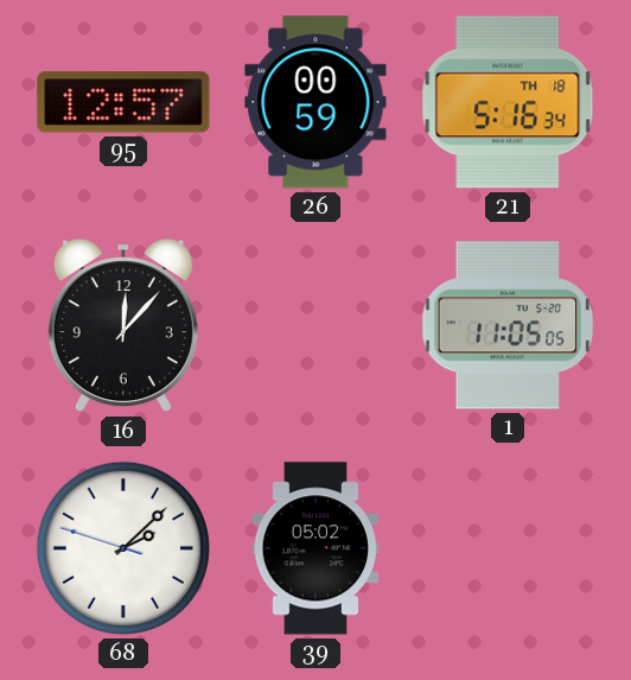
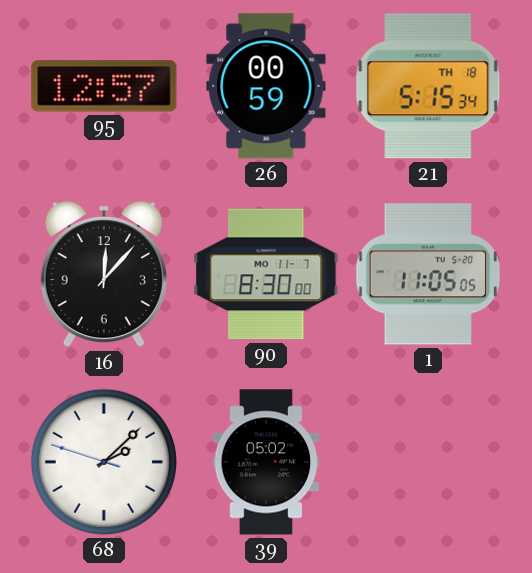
21: 5:16 -> 5:15
90: none -> 8:30
